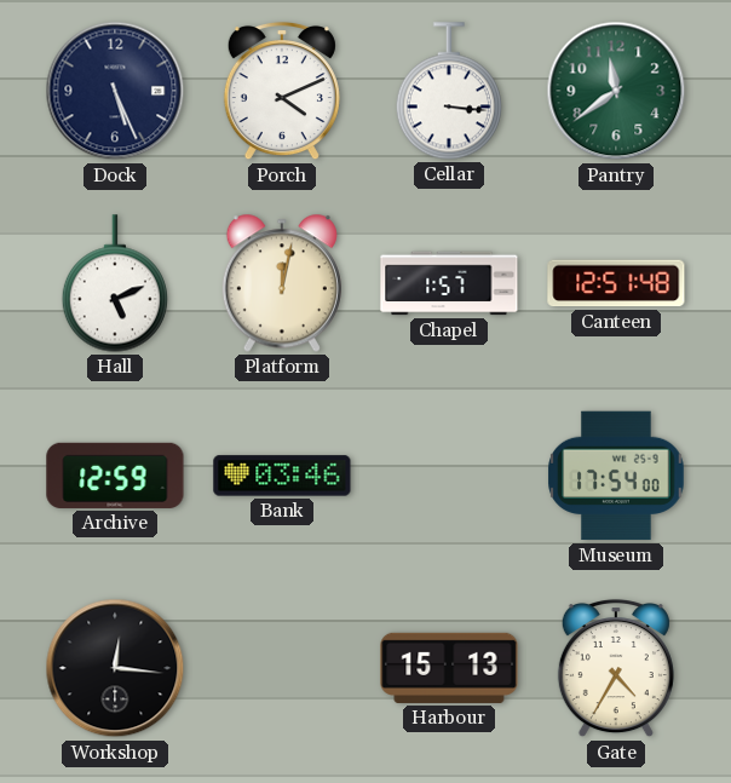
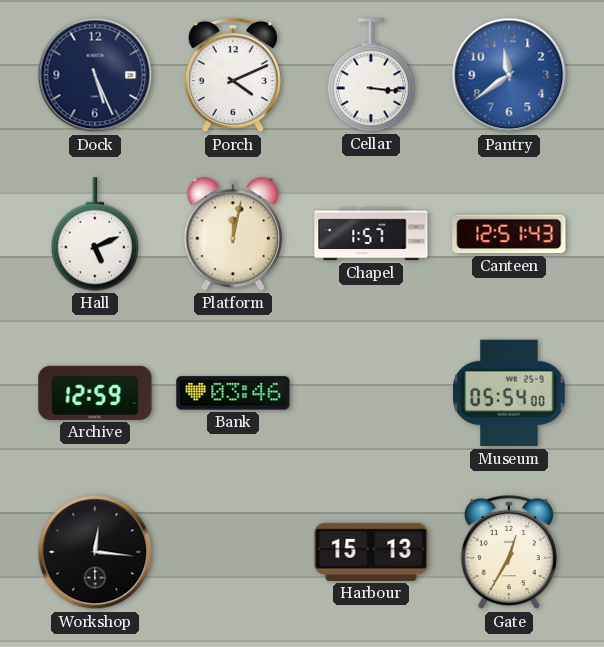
Pantry dial: green -> blue
Canteen: 12:51:48 -> 12:51:43
Museum: 17:54 -> 05:54
Gate: 4:35 -> 12:35
